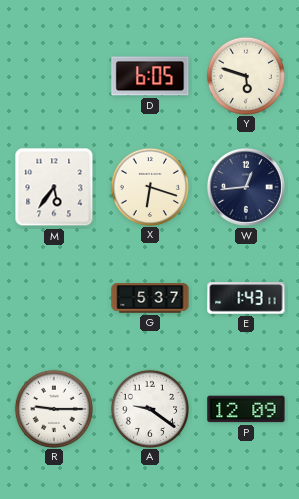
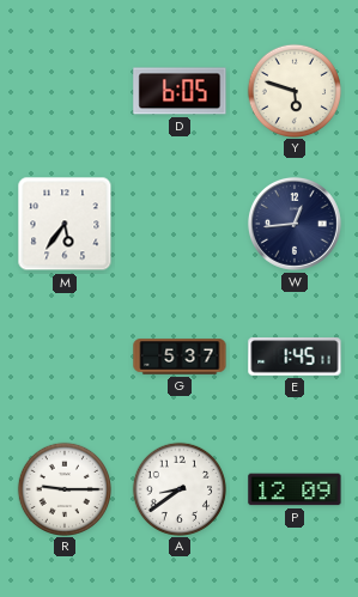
X: 6:18 -> none
E: 1:43 -> 1:45
A: 9:21 -> 8:39
